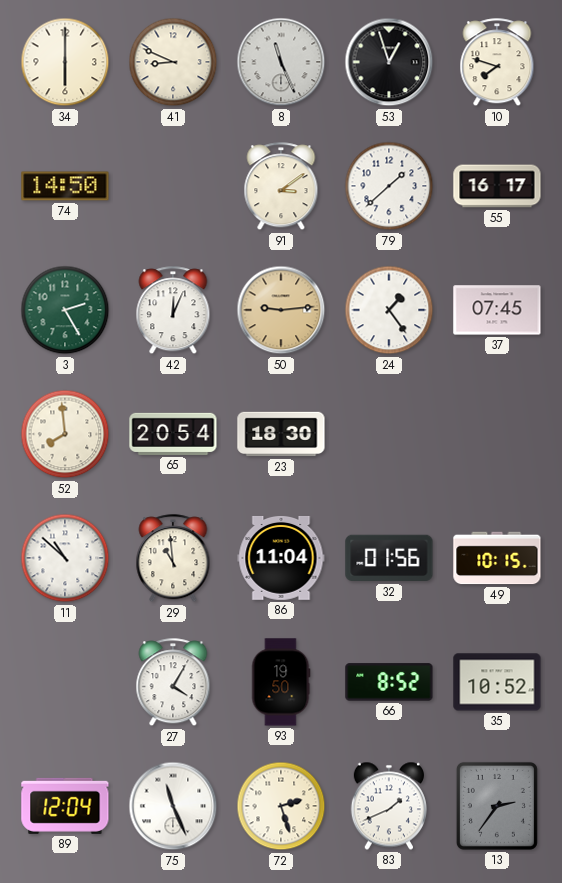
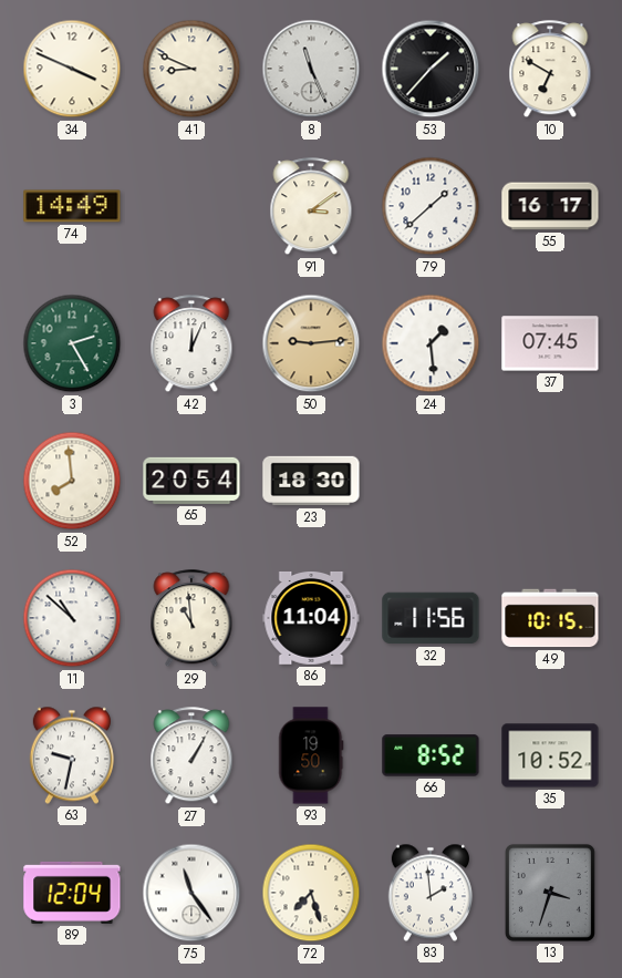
34: 6:00 -> 3:49
53: 12:57 -> 1:37
10: 7:48 -> 6:50
74: 14:50 -> 14:49
24: 1:24 -> 1:29
32: 01:56 -> 11:56
63: none -> 9:32
27: 4:05 -> 1:05
75: 11:26 -> 11:24
72: 2:27 -> 7:27
83: 1:41 -> 1:59
13: 2:36 -> 3:33
